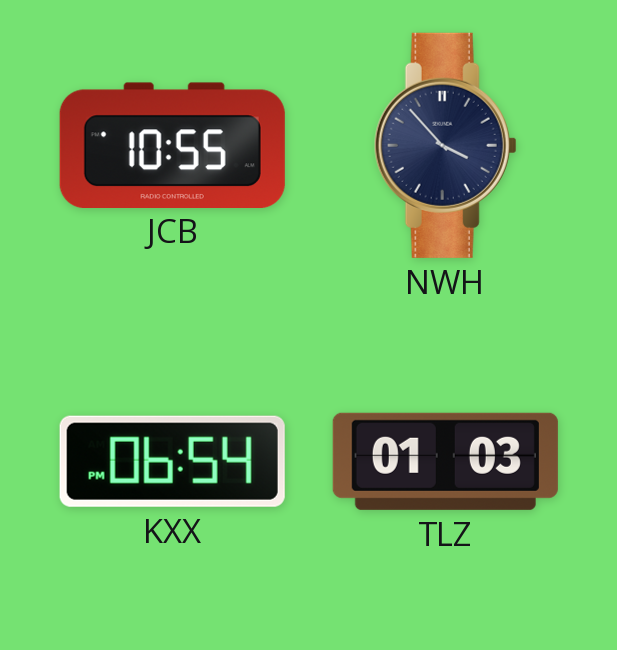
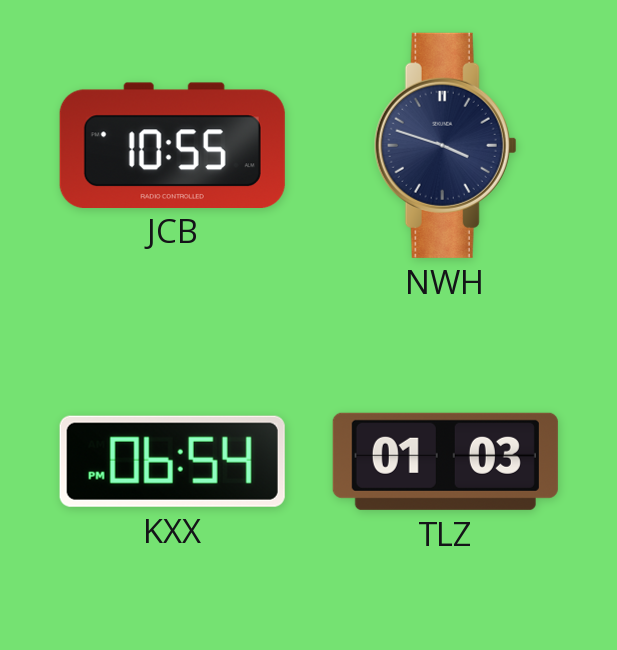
NWH: 3:53 -> 3:48
